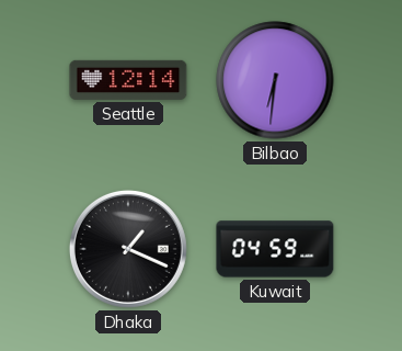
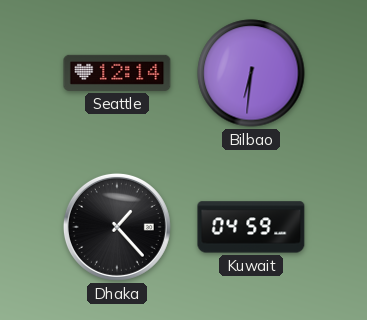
Dhaka: 1:19 -> 1:23
